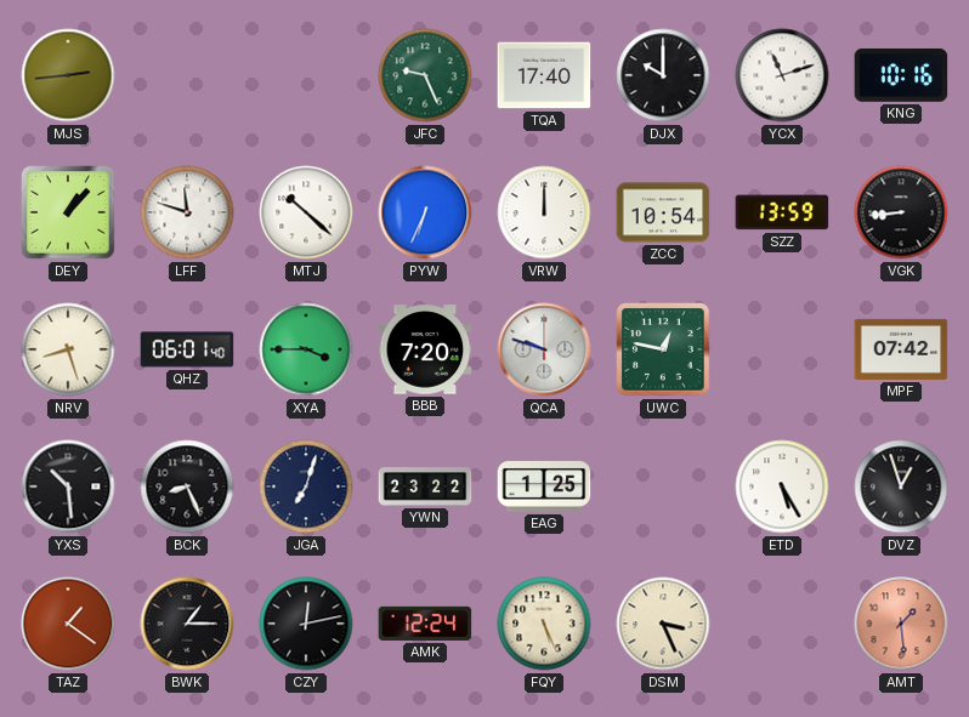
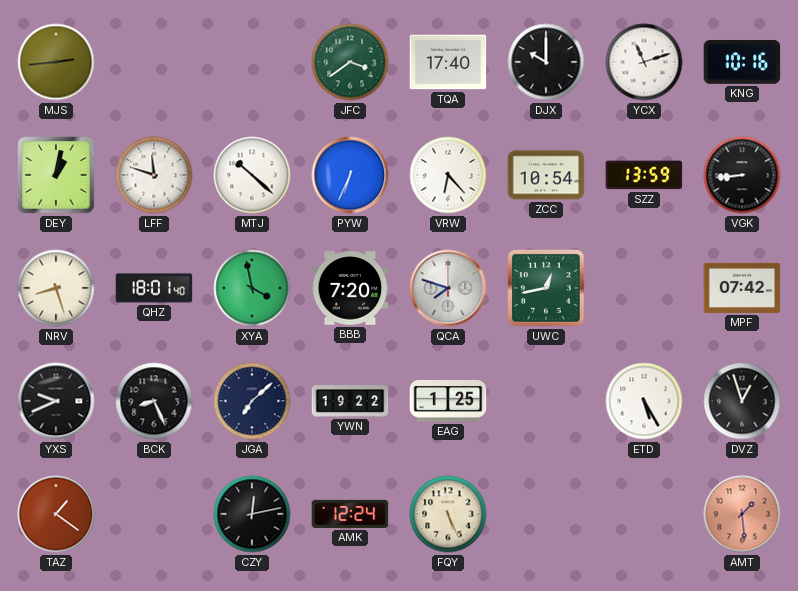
JFC: 9:26 -> 3:39
DEY: 1:07 -> 1:02
VRW: 12:00 -> 6:23
QHZ: 06:01 -> 18:01
XYA: 3:45 -> 3:58
QCA: 9:48 -> 7:48
UWC: 12:47 -> 12:43
YXS: 10:29 -> 9:41
JGA: 7:03 -> 7:08
YWN: 23:22 -> 19:22
BWK: 1:15 -> none
DSM: 3:26 -> none
